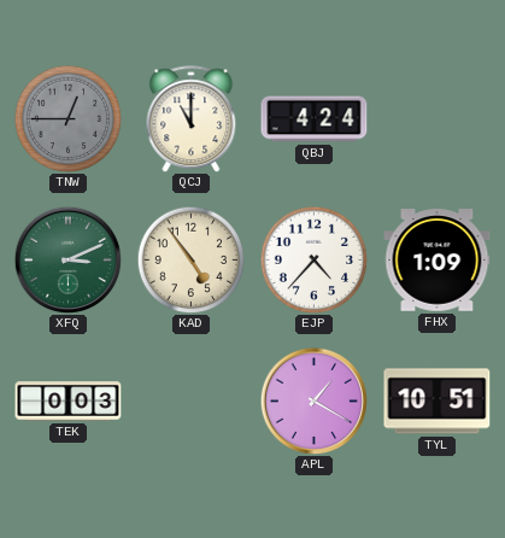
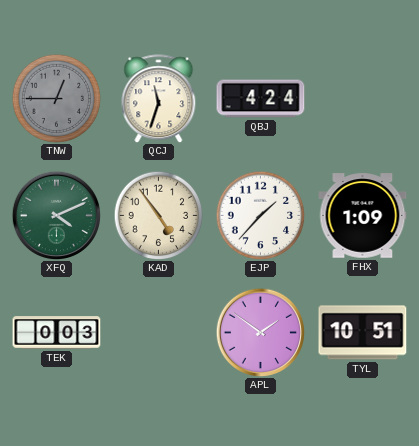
QCJ: 11:00 -> 11:33
XFQ: 3:11 -> 4:11
EJP: 4:37 -> 1:37
APL: 1:20 -> 1:51
